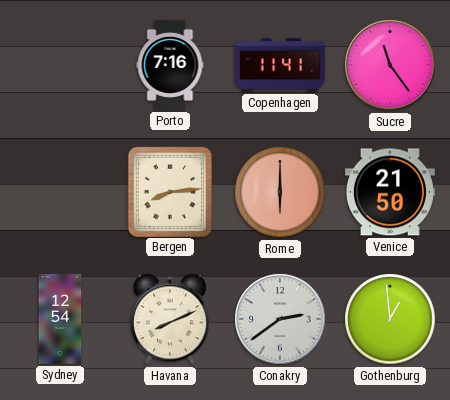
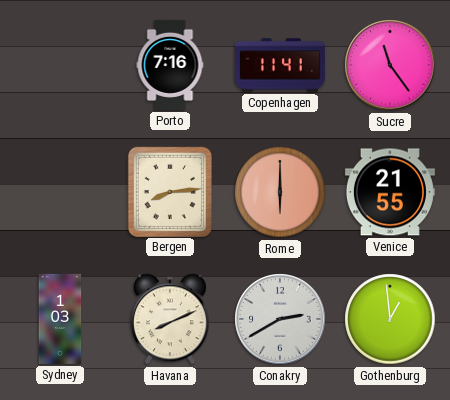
Venice: 21:50 -> 21:55
Sydney: 12:54 -> 1:03
Conakry: 2:39 -> 2:40
